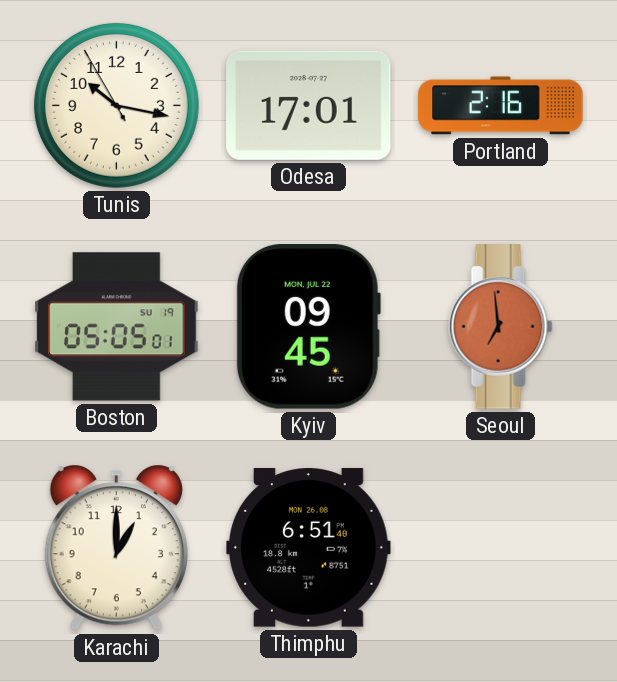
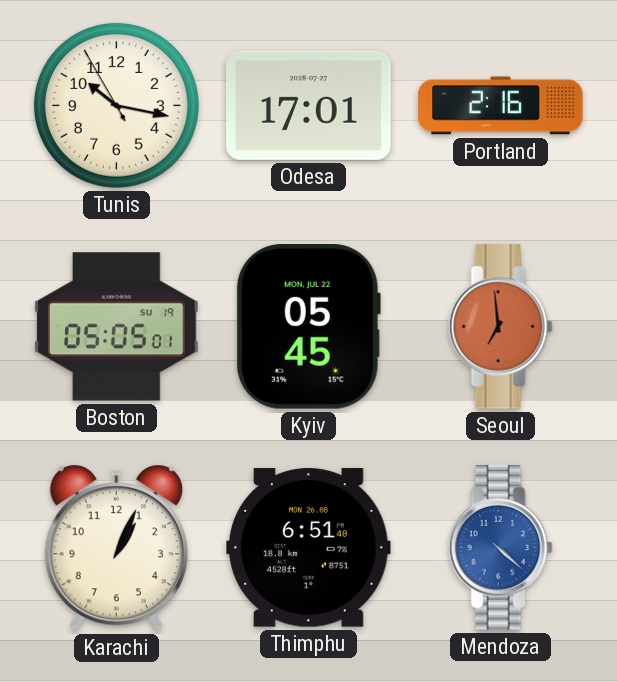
Kyiv: 09:45 -> 05:45
Karachi: 1:00 -> 1:04
Mendoza: none -> 4:22
